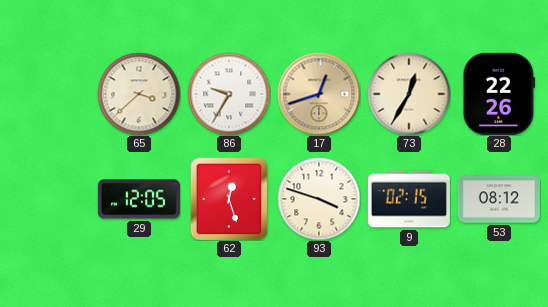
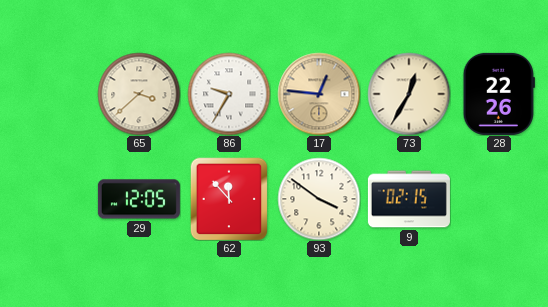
17: 12:42 -> 12:46
62: 12:27 -> 11:53
93: 3:48 -> 3:51
53: 08:12 -> none
